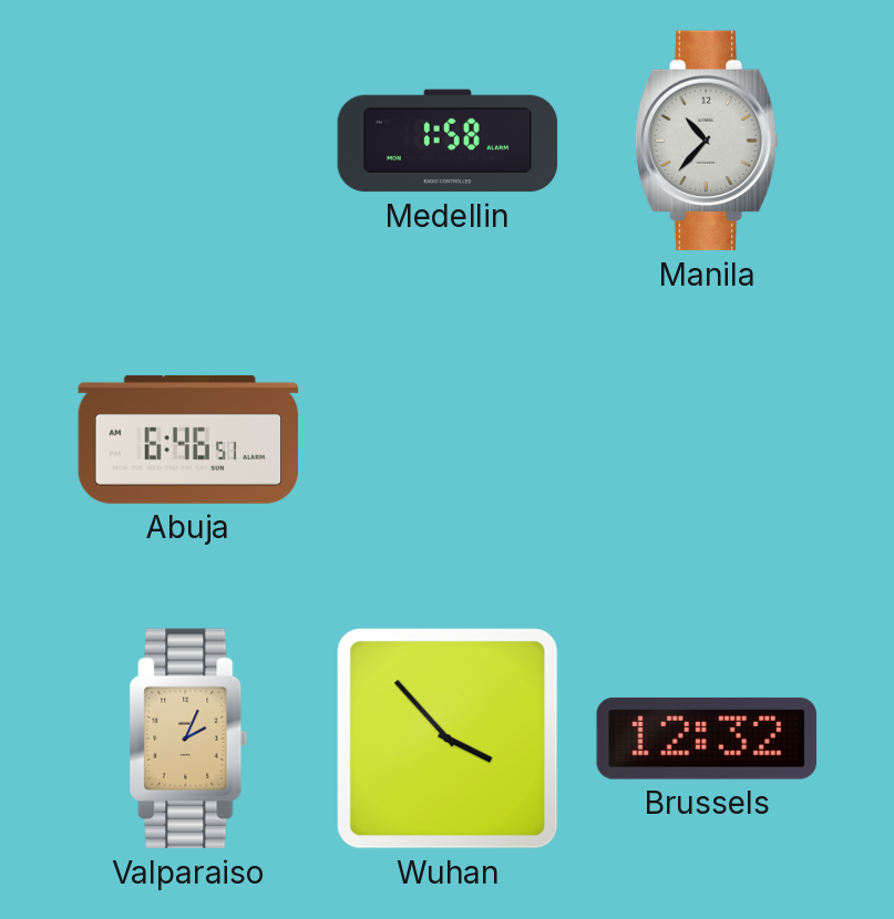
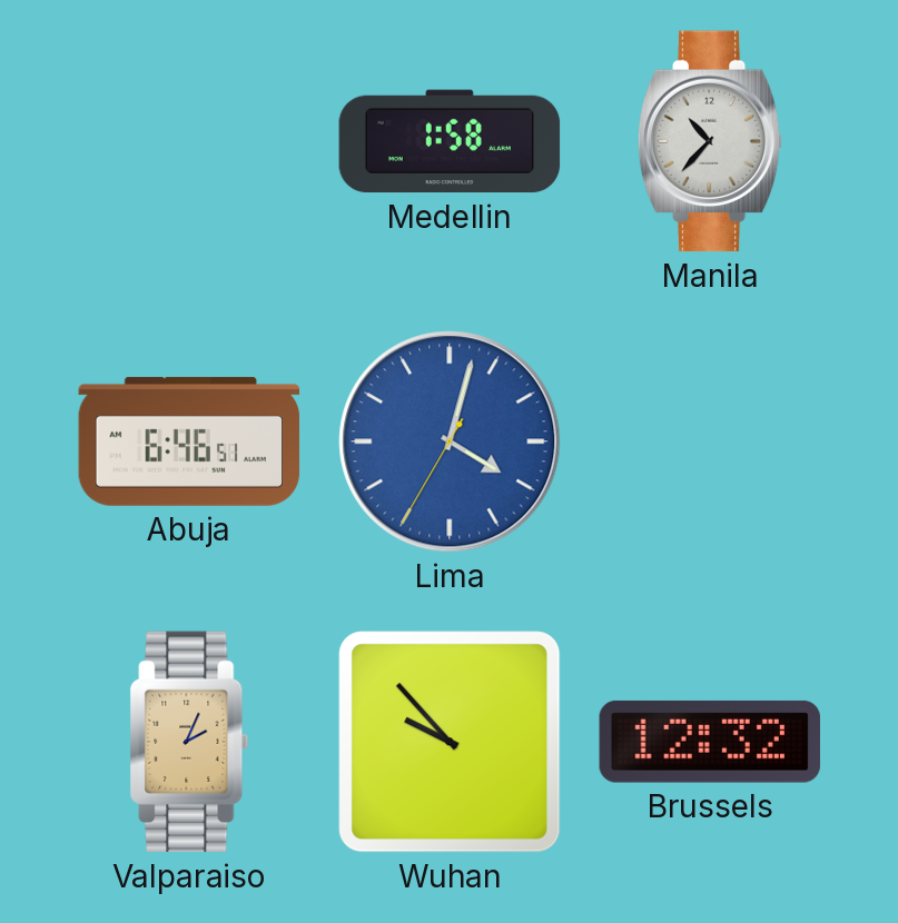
Lima: none -> 4:02
Wuhan: 3:53 -> 9:53
